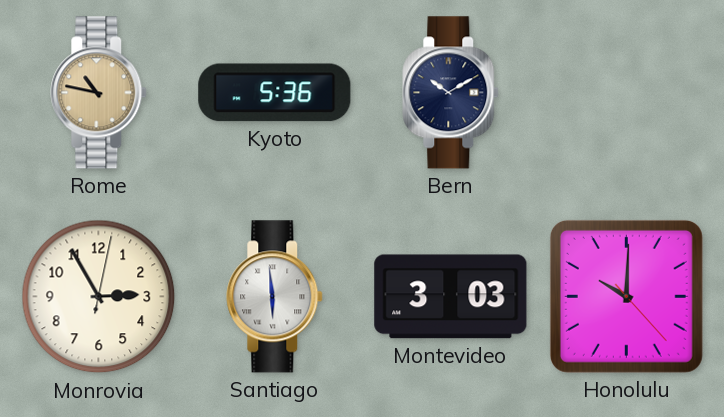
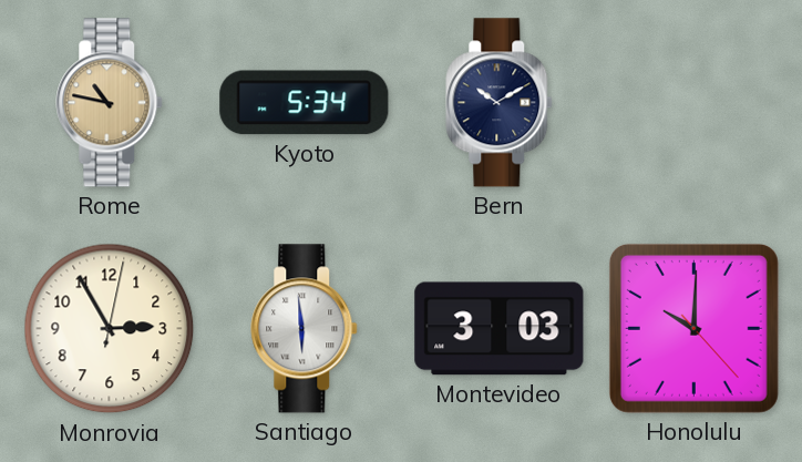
Kyoto: 5:36 -> 5:34
